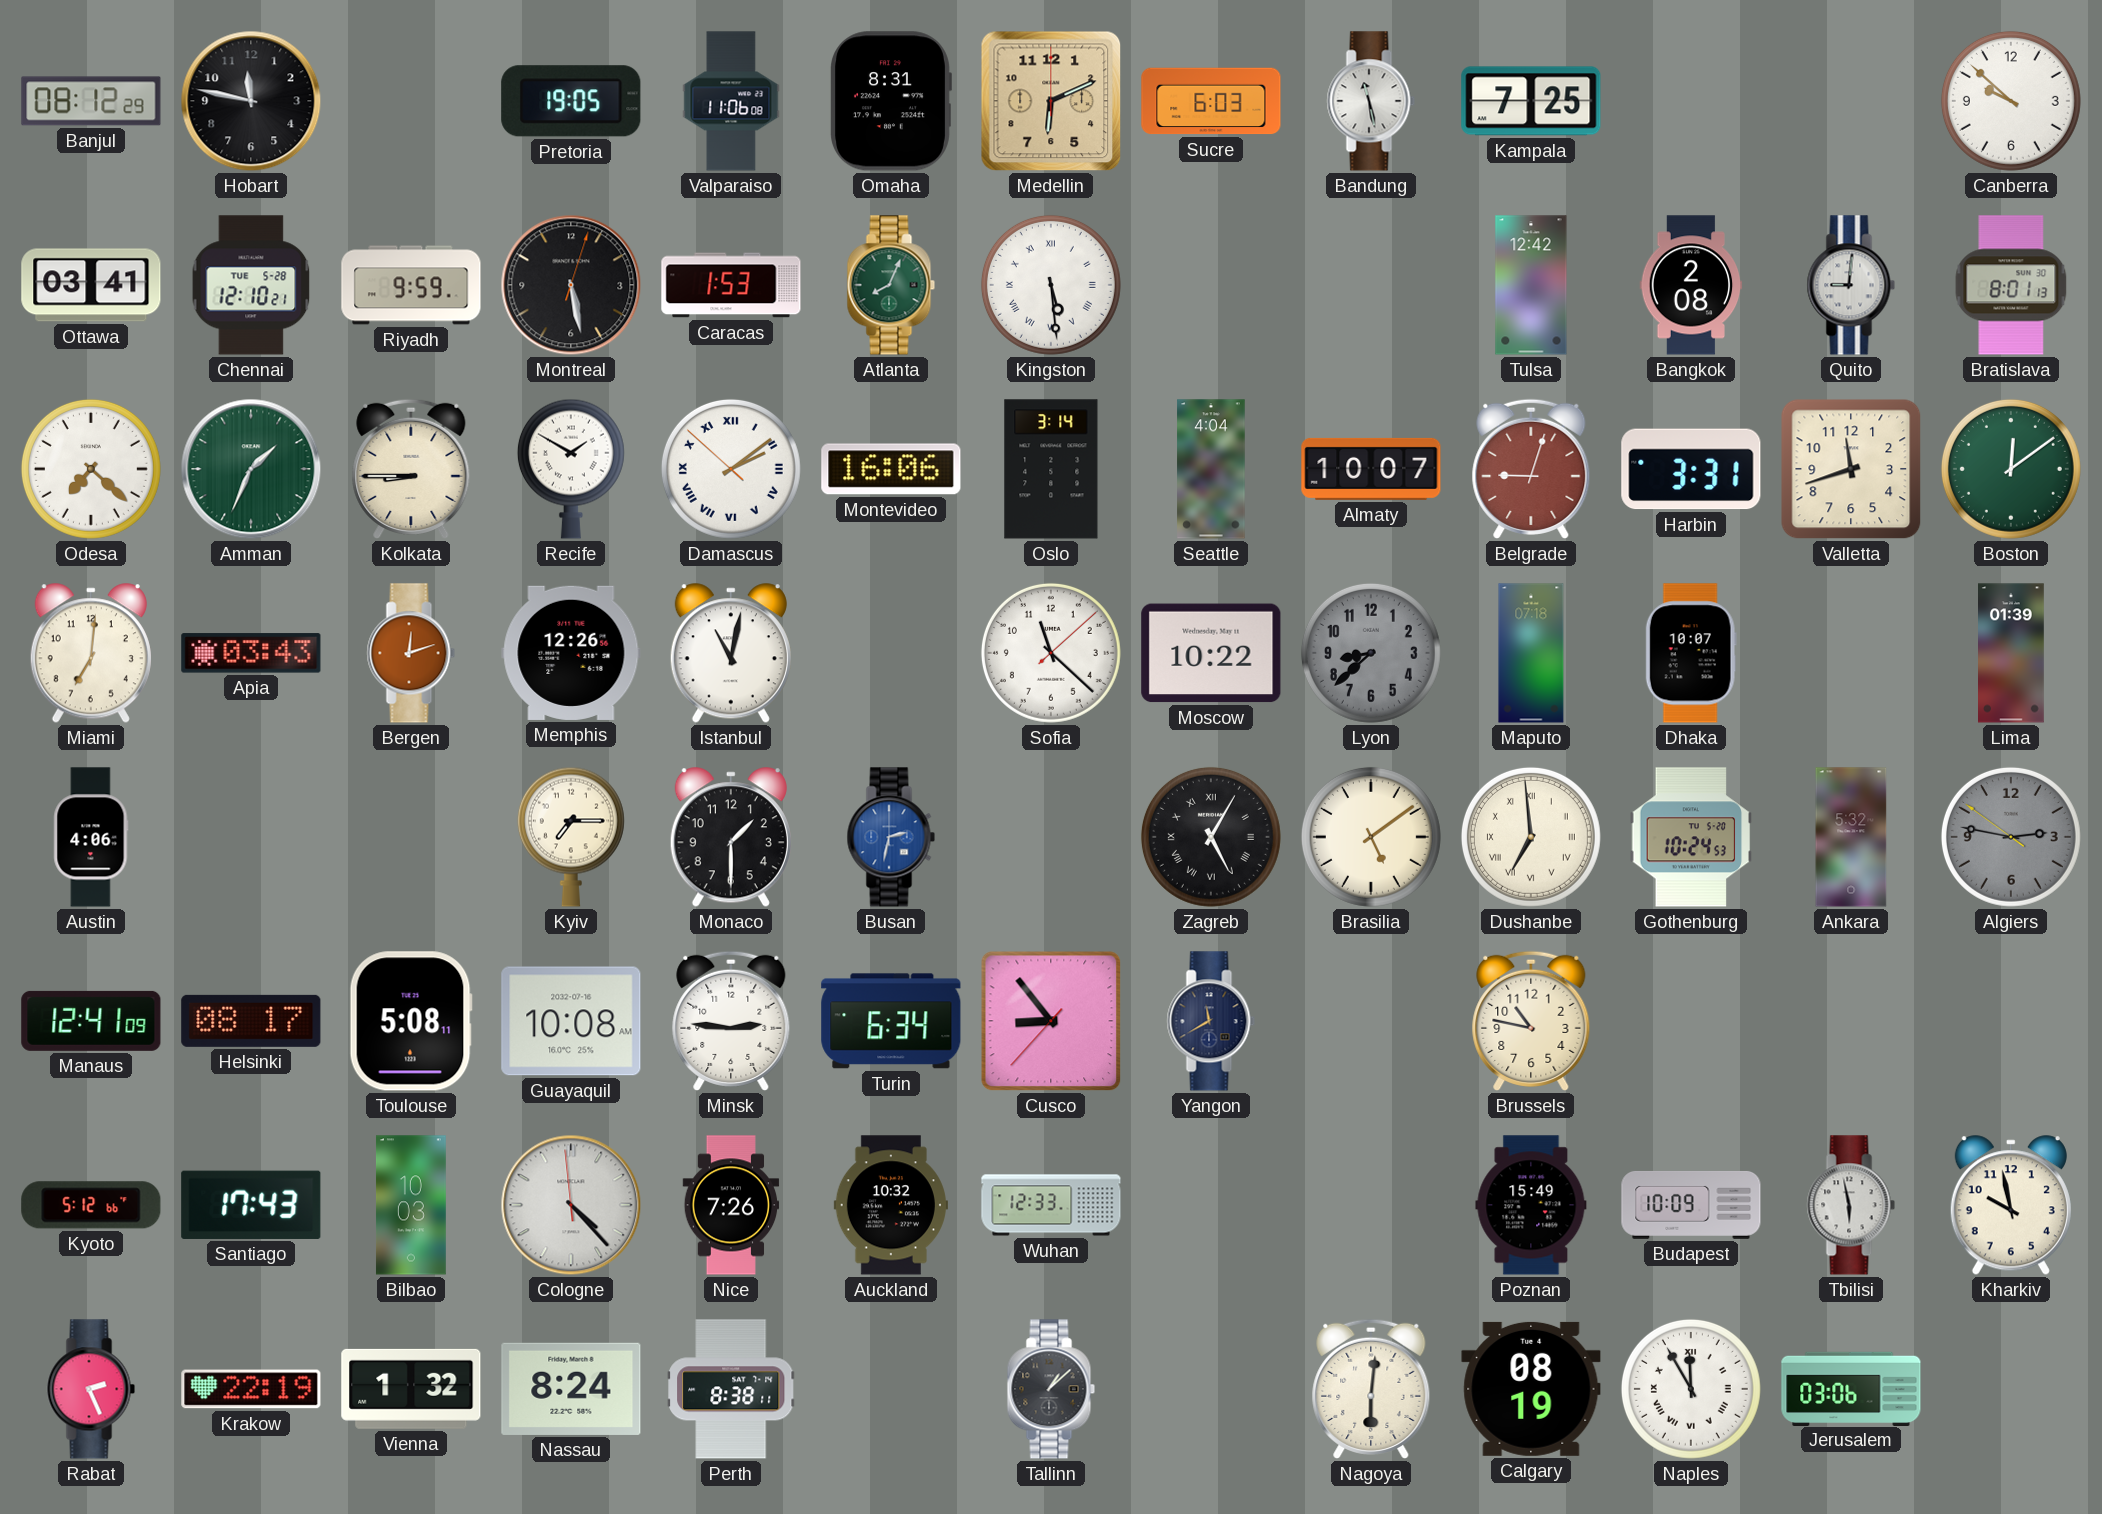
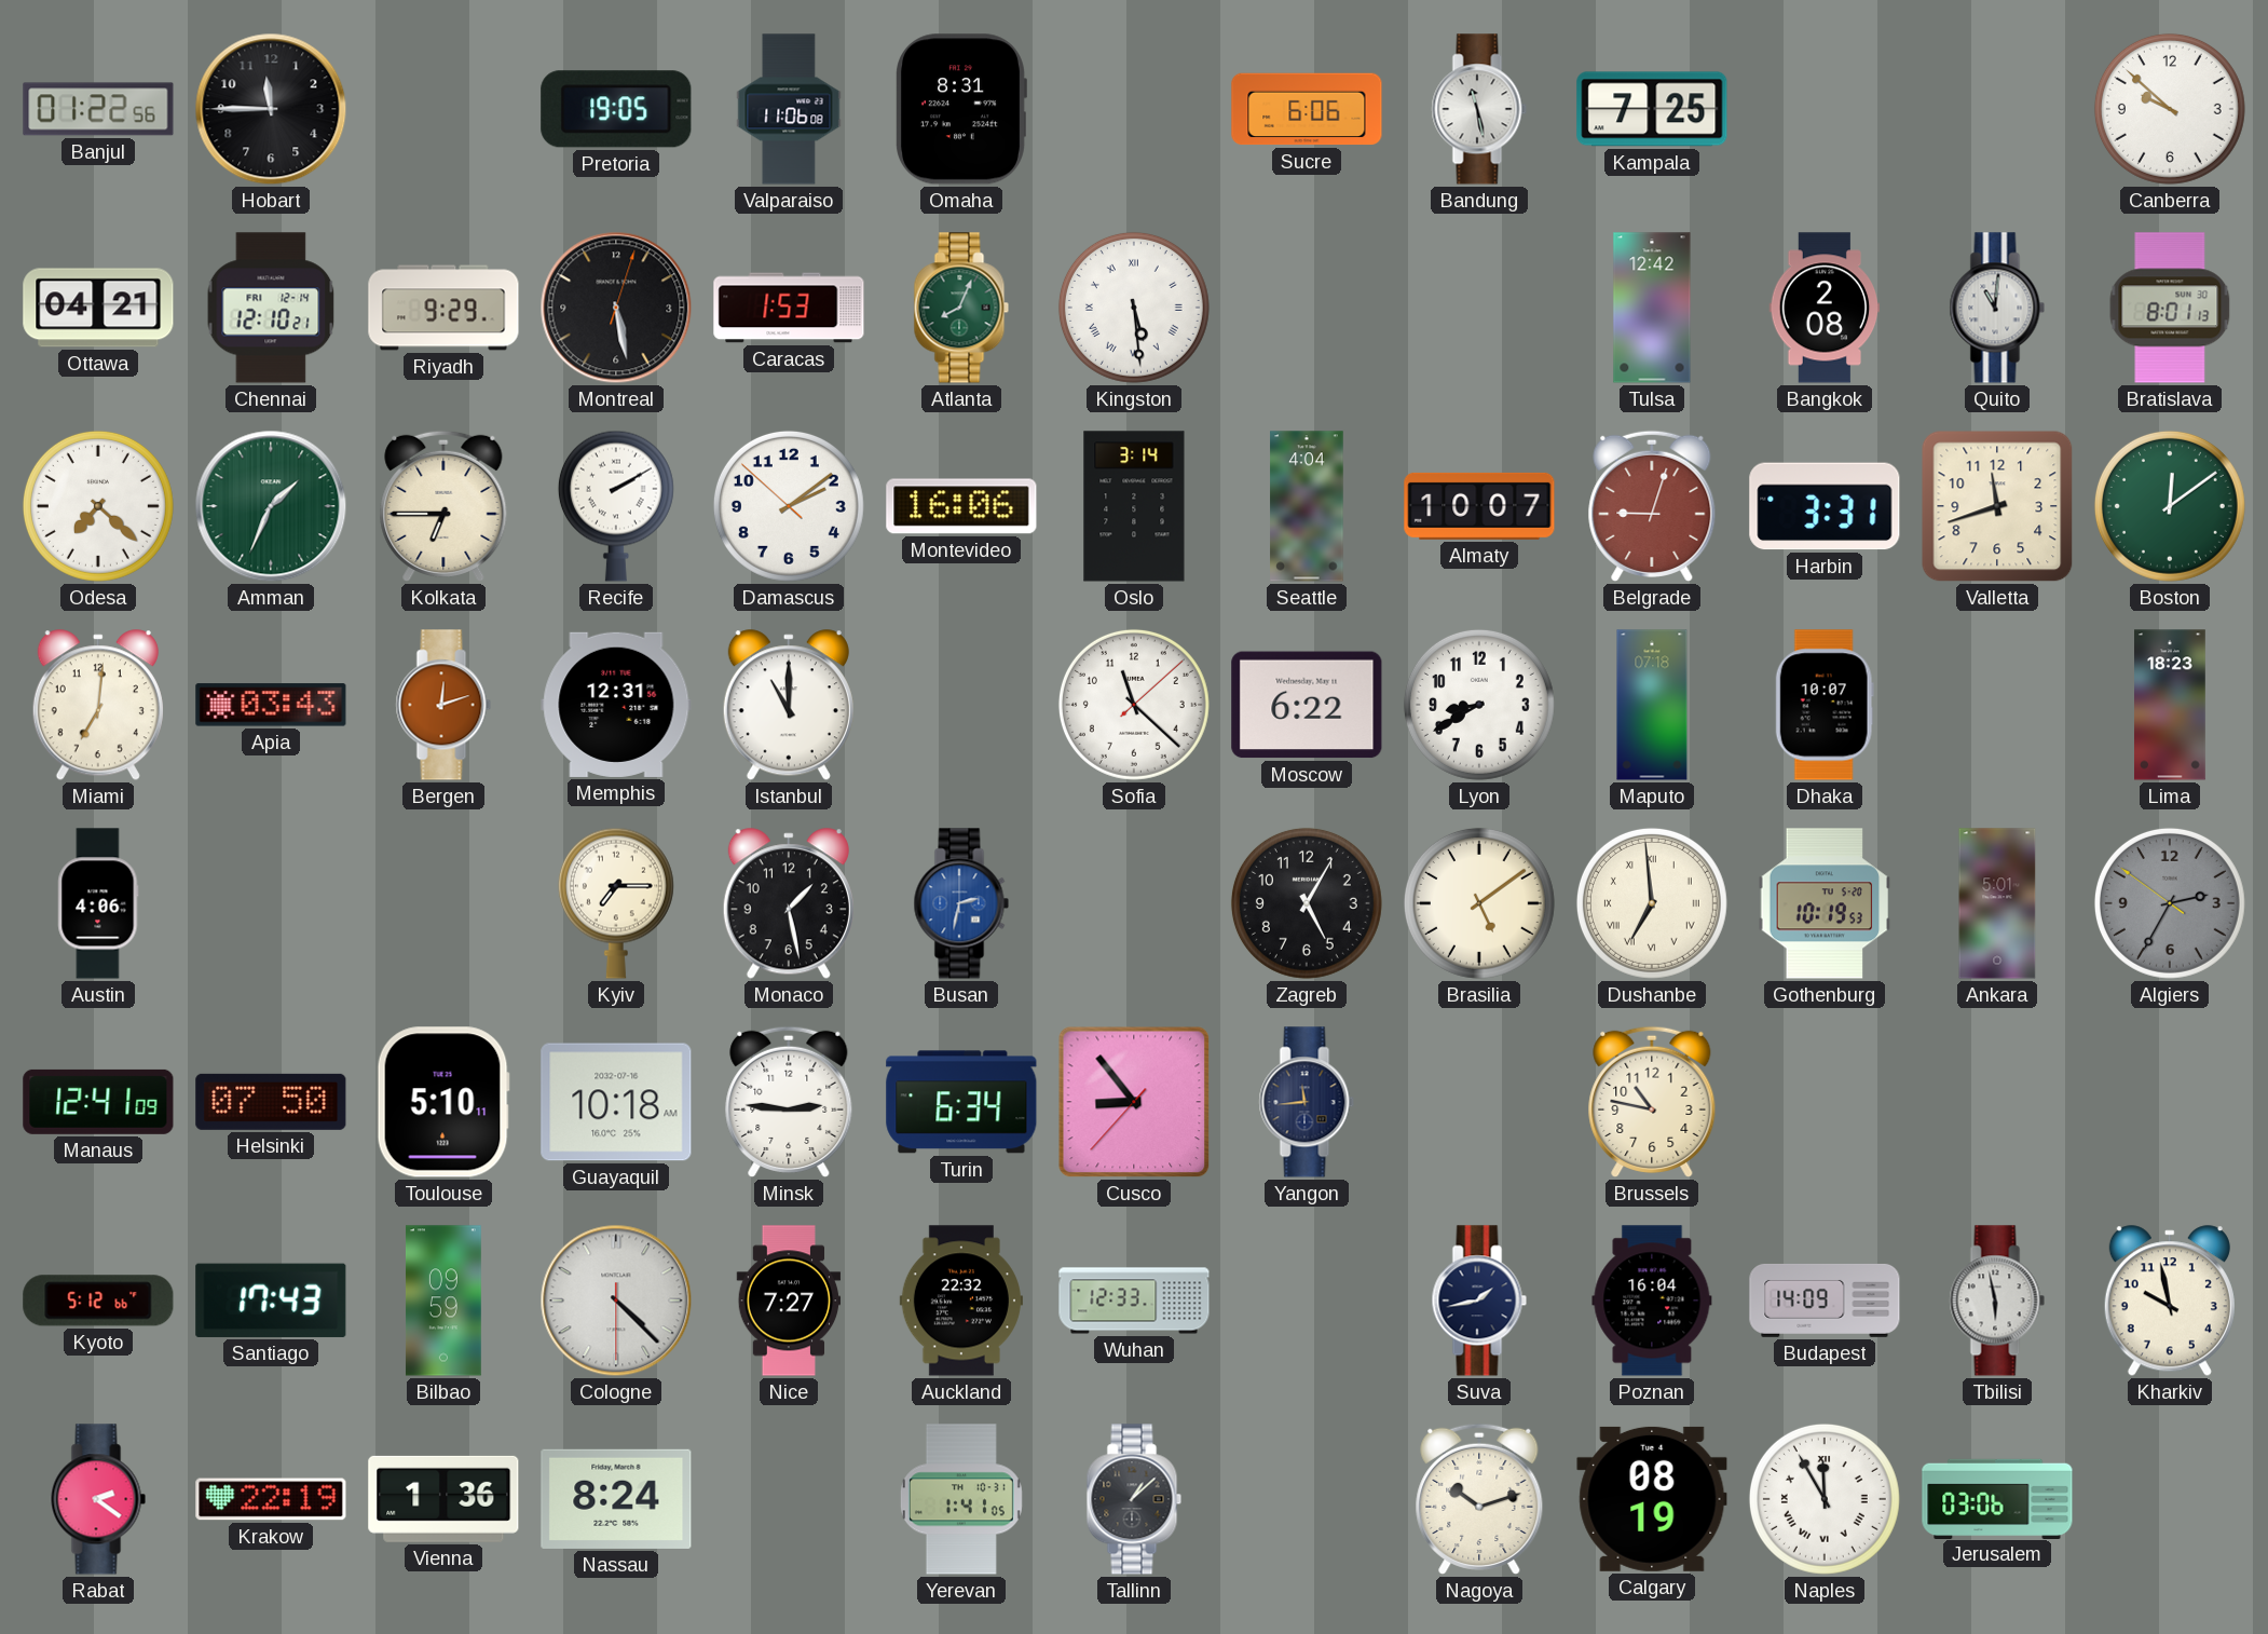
Banjul: 08:12 -> 01:22
Hobart: 11:47 -> 11:45
Medellin: 6:11 -> none
Sucre: 6:03 -> 6:06
Ottawa: 03:41 -> 04:21
Chennai date: TUE 5-28 -> FRI 12-14
Riyadh: 9:59 -> 9:29
Quito: 9:01 -> 11:01
Kolkata: 8:45 -> 6:45
Recife: 1:50 -> 2:10
Damascus numerals: Roman -> Arabic
Memphis: 12:26 -> 12:31
Istanbul: 11:02 -> 11:00
Moscow: 10:22 -> 6:22
Lyon: 8:38 -> 8:40
Lyon dial: grey -> white
Lima: 01:39 -> 18:23
Monaco: 1:30 -> 1:28
Zagreb numerals: Roman -> Arabic
Gothenburg: 10:24 -> 10:19
Ankara: 5:32 -> 5:01
Algiers: 2:46 -> 2:34
Helsinki: 08:17 -> 07:50
Toulouse: 5:08 -> 5:10
Guayaquil: 10:08 -> 10:18
Yangon: 11:40 -> 11:44
Bilbao: 10:03 -> 09:59
Cologne: 4:22:59 -> 4:22:30
Nice: 7:26 -> 7:27
Auckland: 10:32 -> 22:32
Suva: none -> 1:43
Poznan: 15:49 -> 16:04
Budapest: 10:09 -> 14:09
Rabat: 2:26 -> 2:21
Vienna: 1:32 -> 1:36
Perth: 8:38 -> none
Yerevan: none -> 1:41
Nagoya: 6:01 -> 10:12
